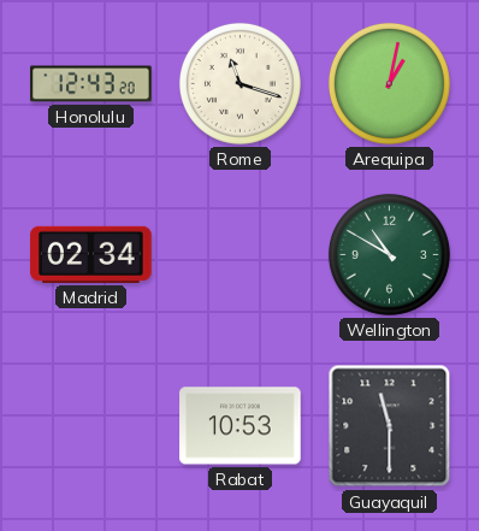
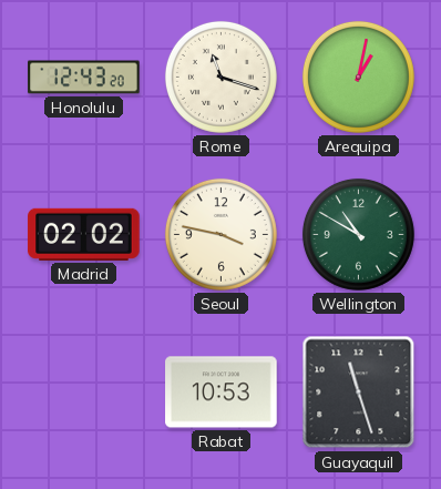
Madrid: 02:34 -> 02:02
Seoul: none -> 3:47
Guayaquil: 11:30 -> 11:27
